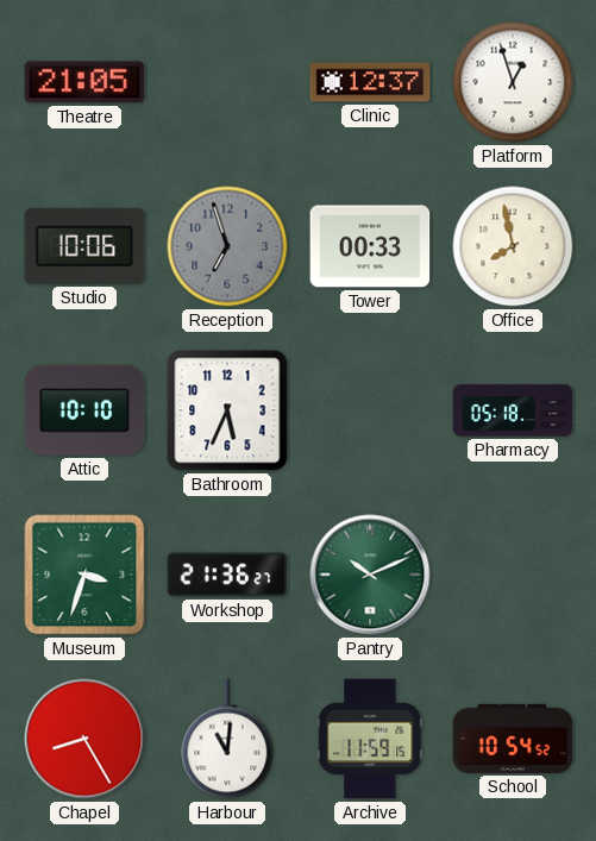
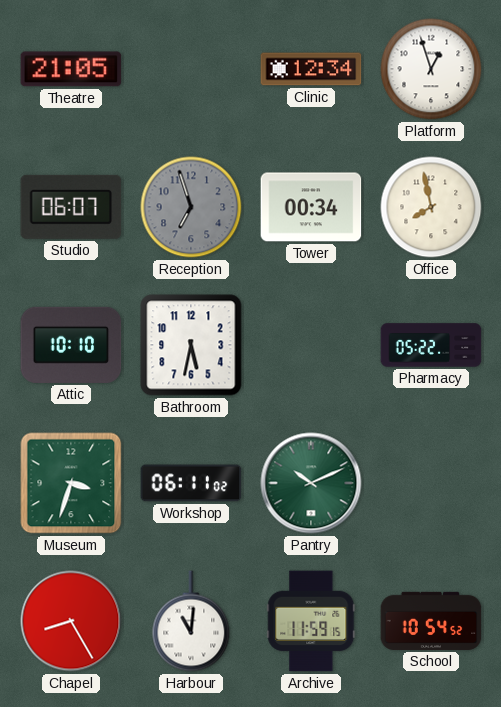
Clinic: 12:37 -> 12:34
Studio: 10:06 -> 06:07
Tower: 00:33 -> 00:34
Bathroom: 5:34 -> 5:32
Pharmacy: 05:18 -> 05:22
Workshop: 21:36 -> 06:11
